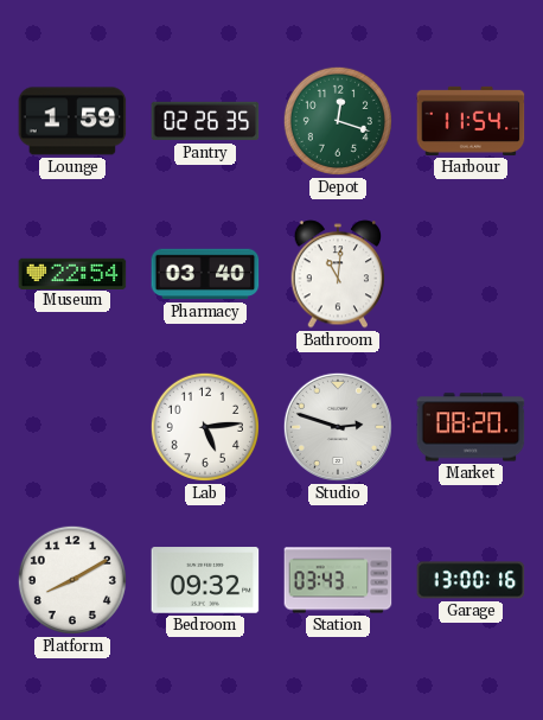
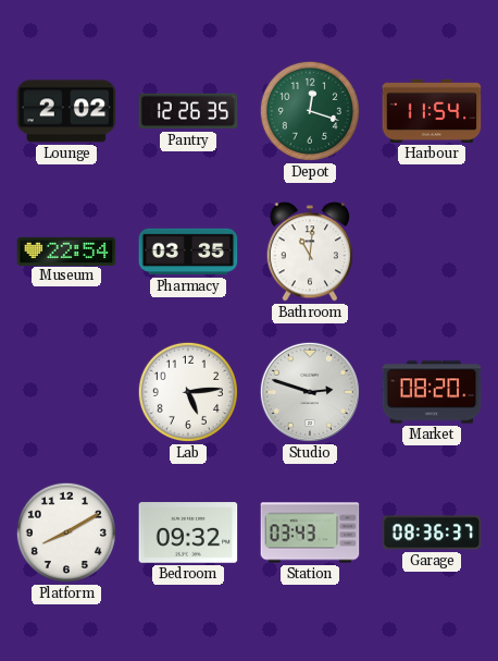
Lounge: 1:59 -> 2:02
Pantry: 02:26 -> 12:26
Pharmacy: 03:40 -> 03:35
Garage: 13:00 -> 08:36
